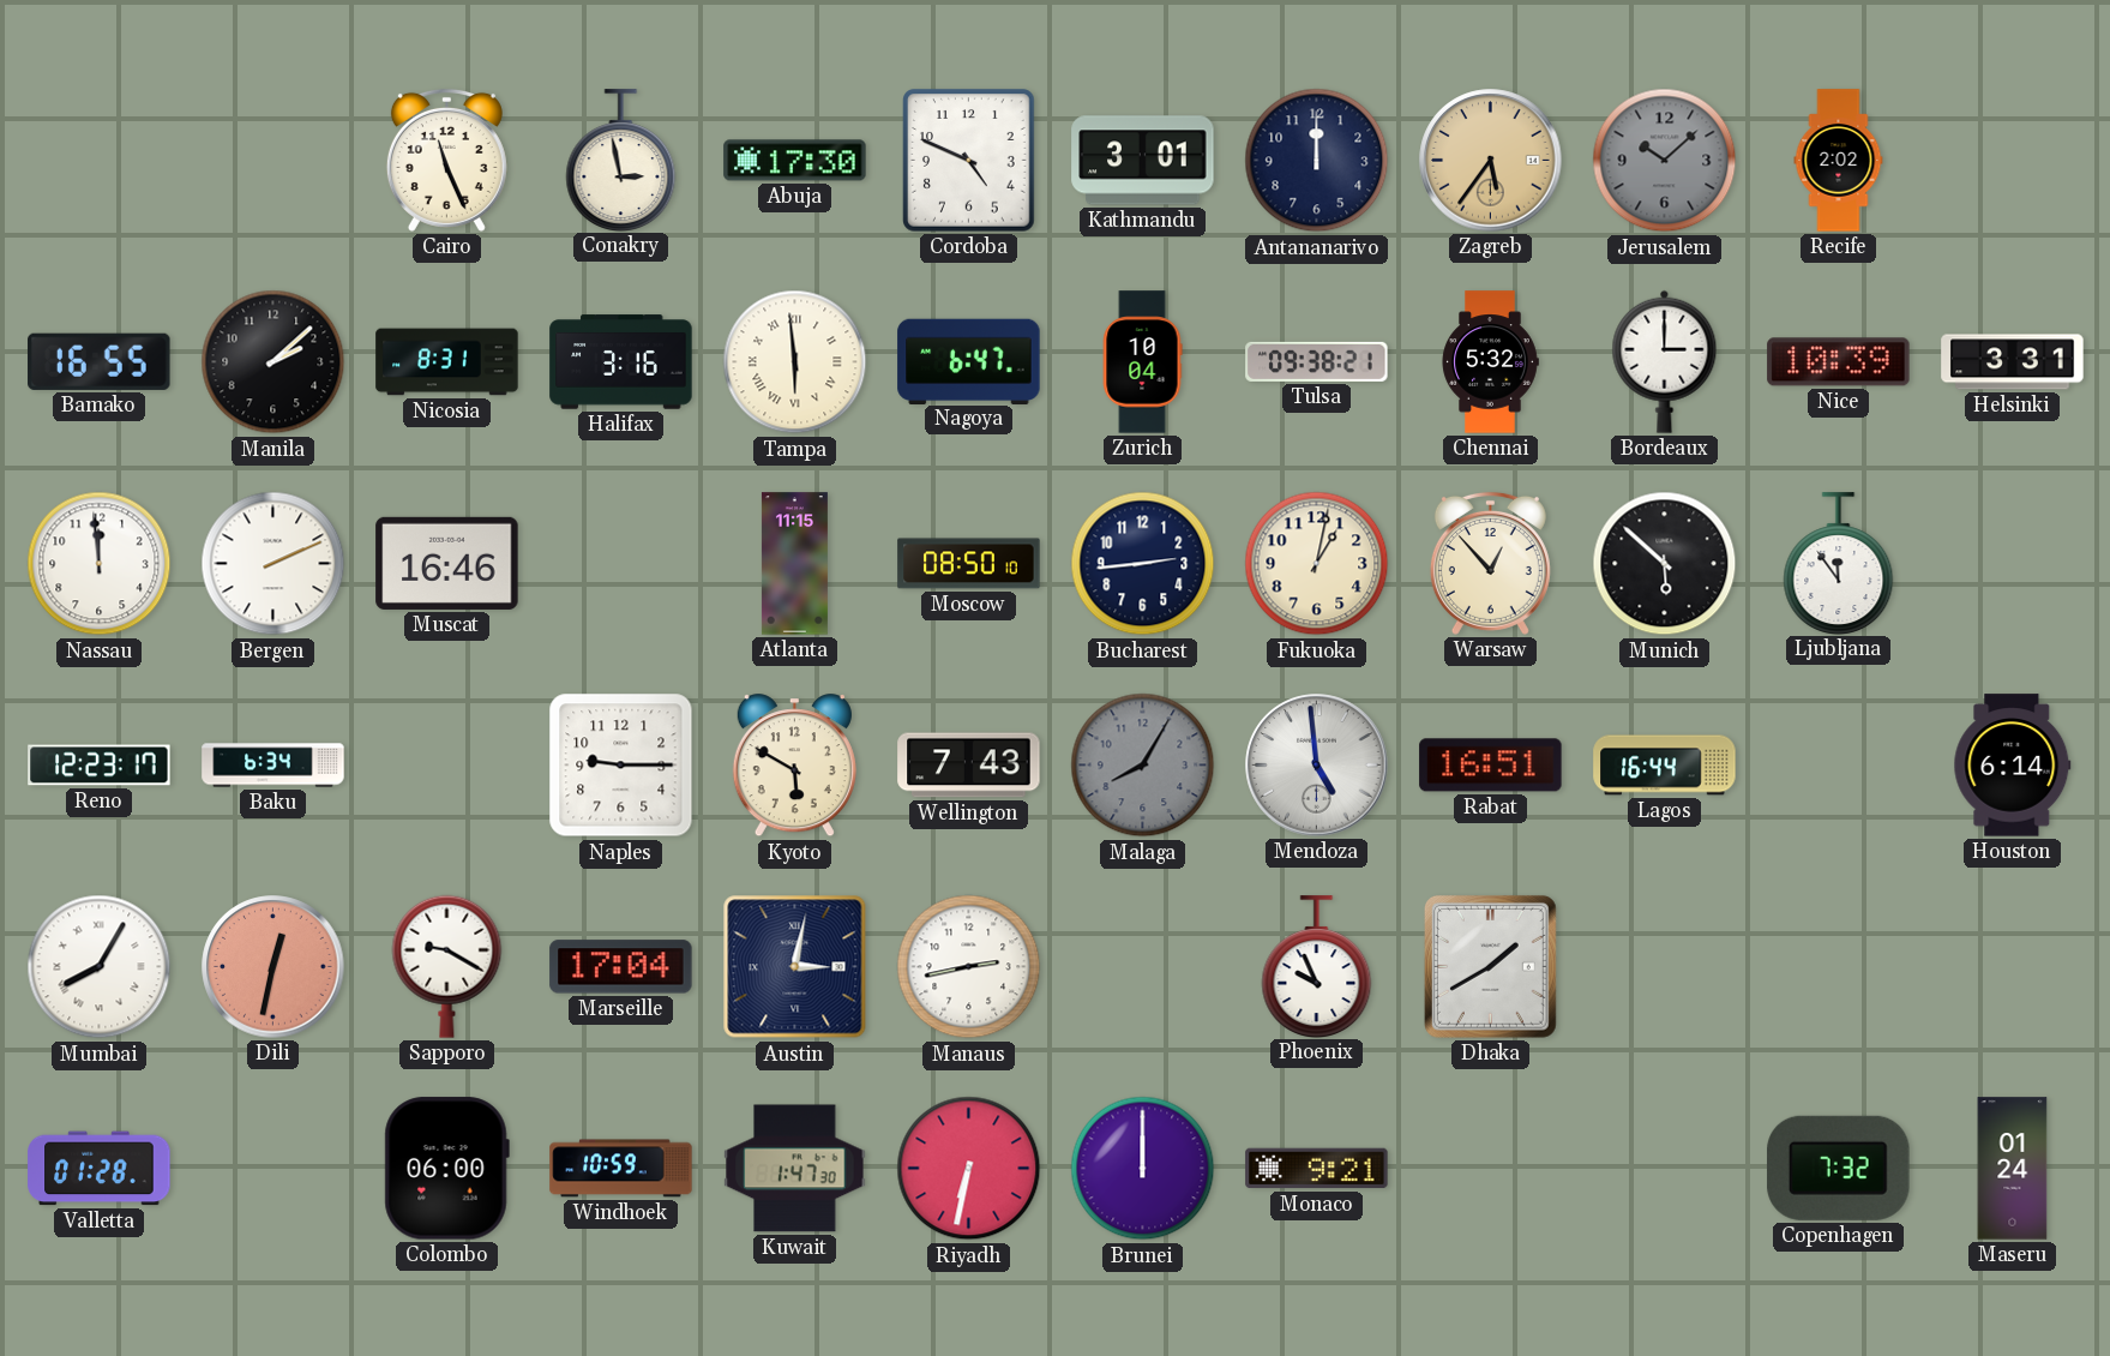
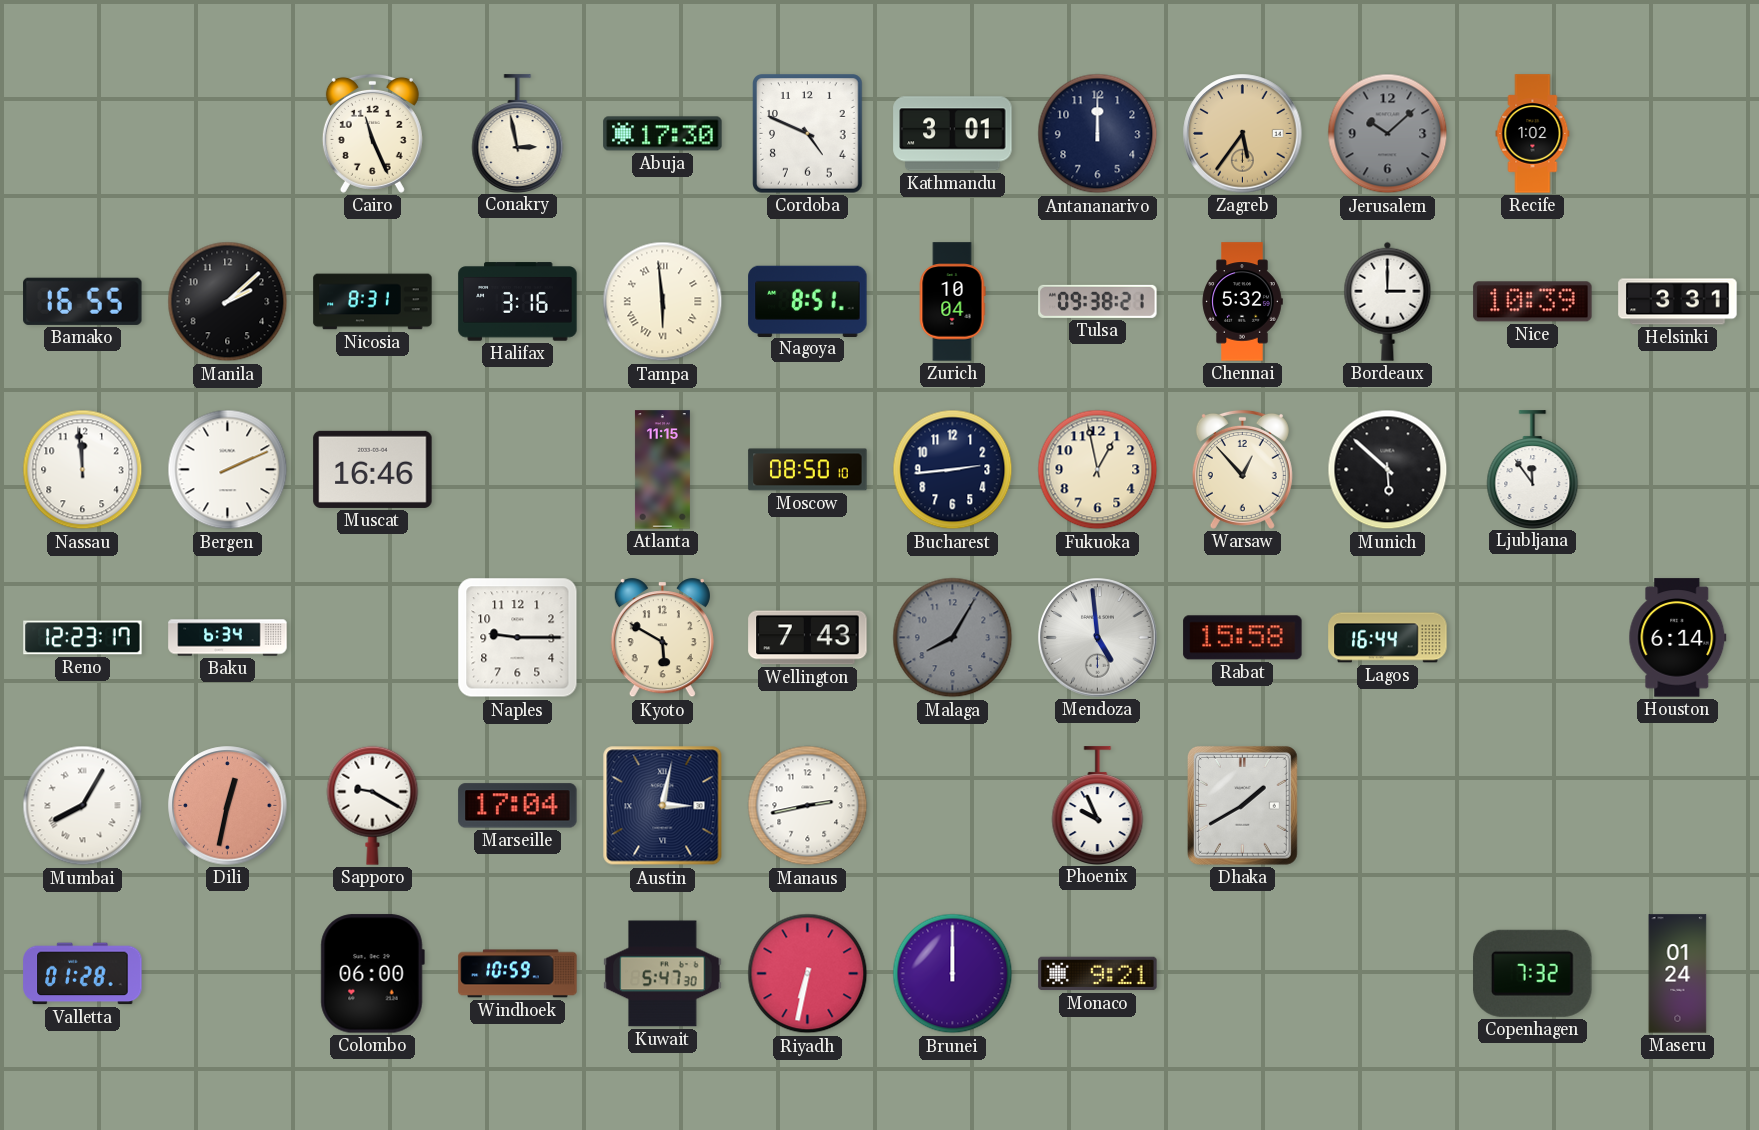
Recife: 2:02 -> 1:02
Nagoya: 6:47 -> 8:51
Fukuoka: 1:02 -> 12:58
Rabat: 16:51 -> 15:58
Kuwait: 1:47 -> 5:47
